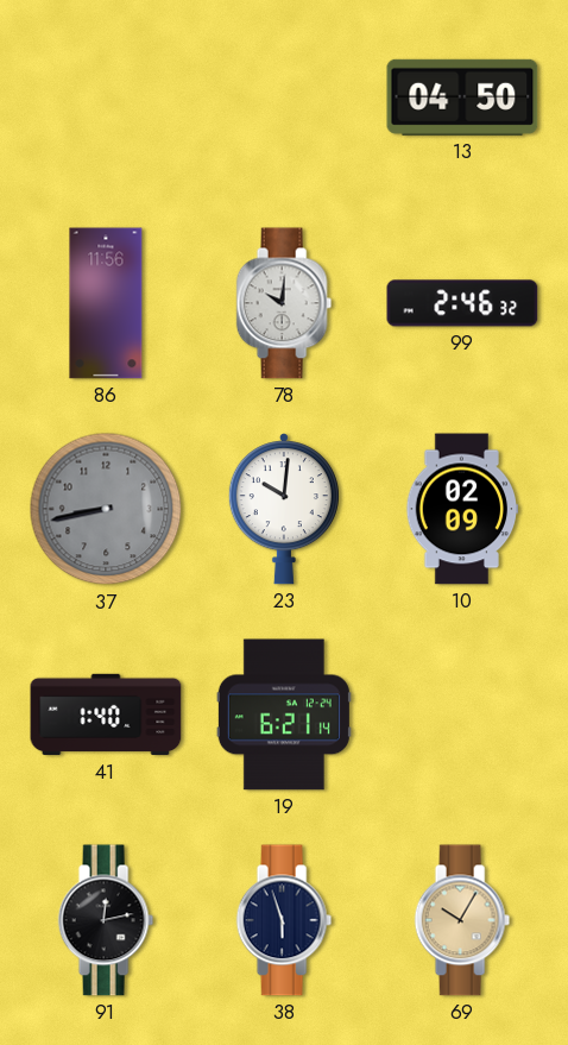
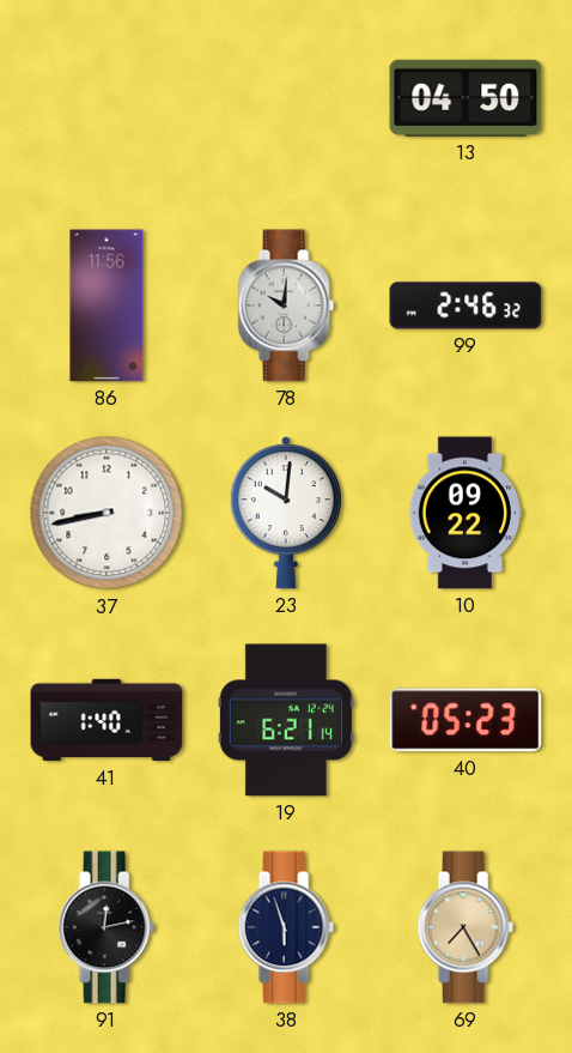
37 dial: grey -> white
10: 02:09 -> 09:22
40: none -> 05:23
69: 10:05 -> 7:25
